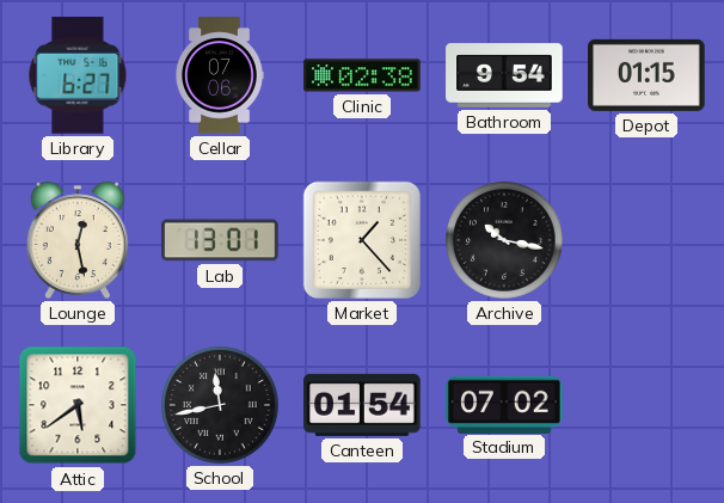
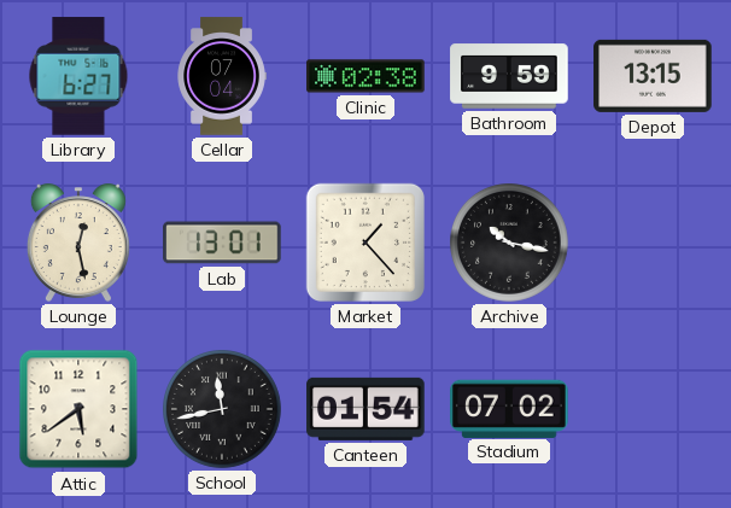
Cellar: 07:06 -> 07:04
Bathroom: 9:54 -> 9:59
Depot: 01:15 -> 13:15
